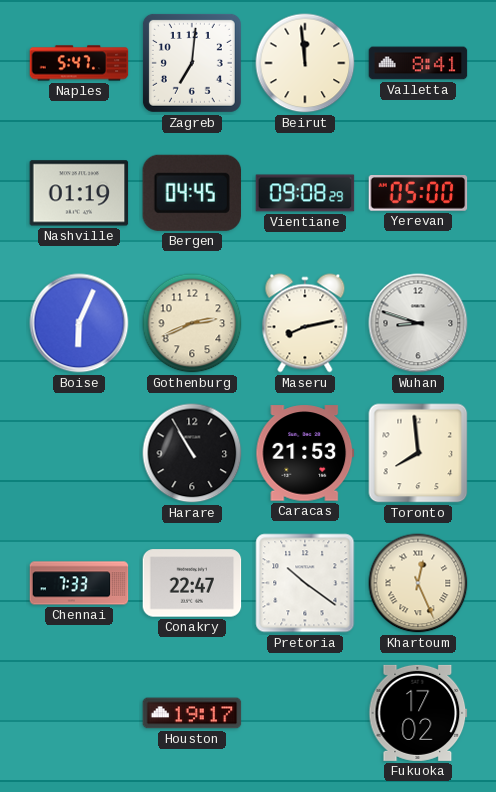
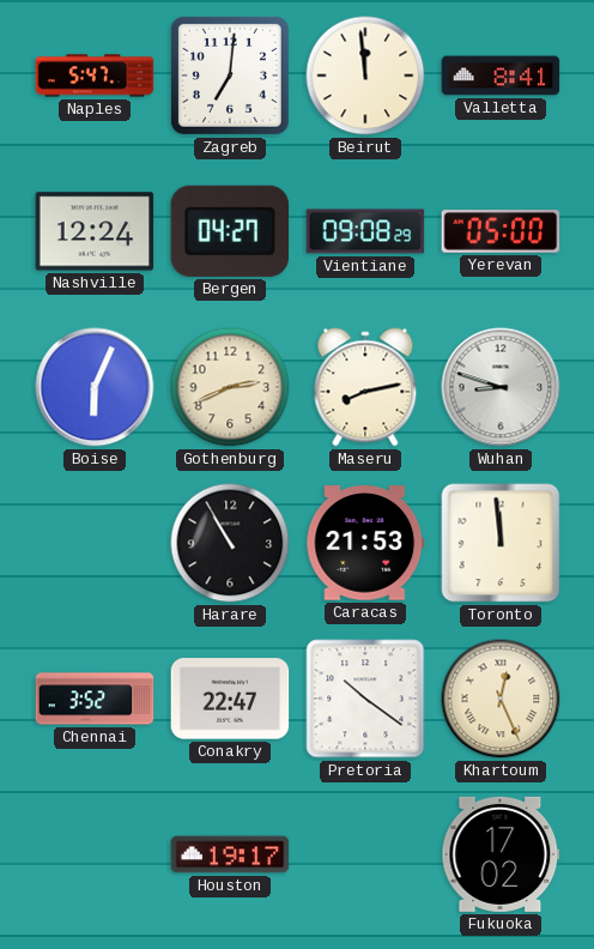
Nashville: 01:19 -> 12:24
Bergen: 04:45 -> 04:27
Toronto: 7:59 -> 11:59
Chennai: 7:33 -> 3:52
